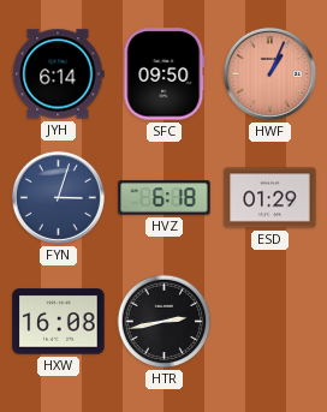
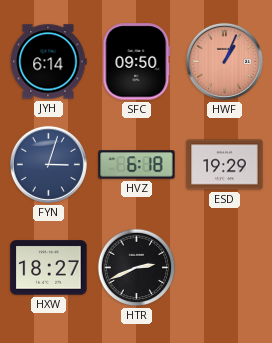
ESD: 01:29 -> 19:29
HXW: 16:08 -> 18:27
HTR: 2:43 -> 2:41
